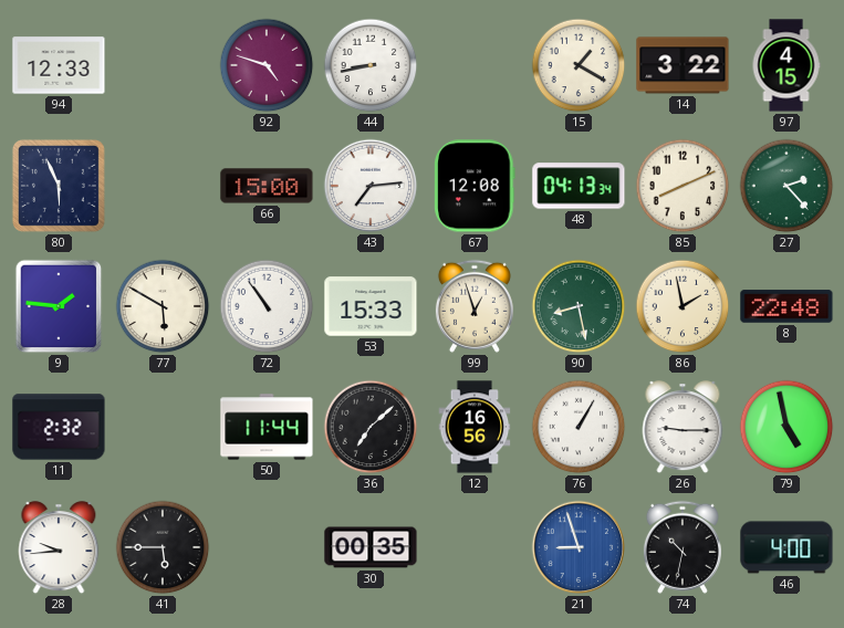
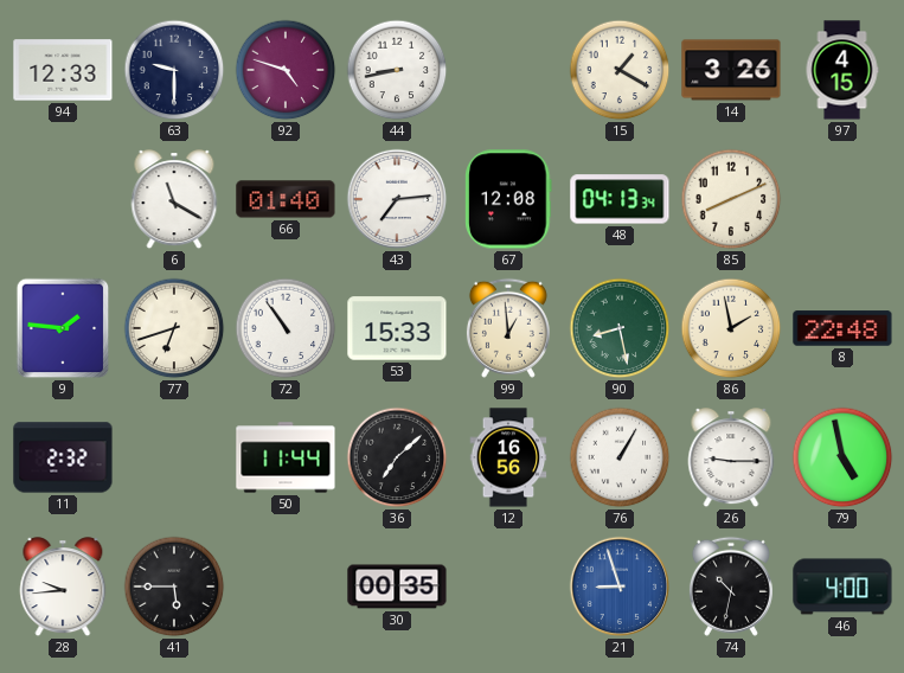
63: none -> 9:30
14: 3:22 -> 3:26
80: 5:56 -> none
6: none -> 11:20
66: 15:00 -> 01:40
27: 2:23 -> none
77: 5:50 -> 6:42
99: 12:57 -> 12:59
